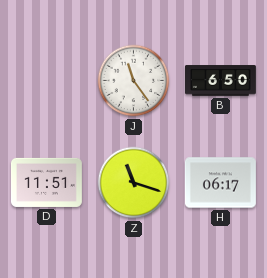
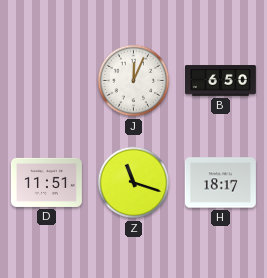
J: 11:24 -> 12:04
H: 06:17 -> 18:17
